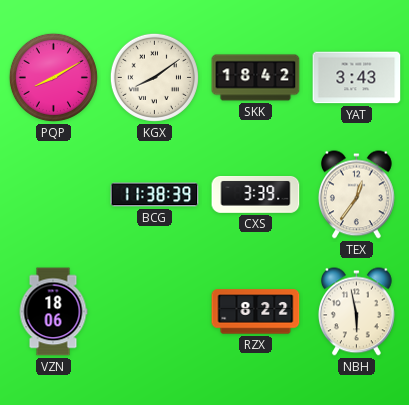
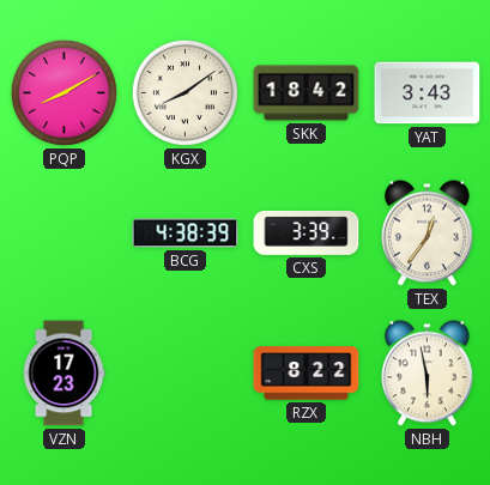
BCG: 11:38 -> 4:38
VZN: 18:06 -> 17:23
